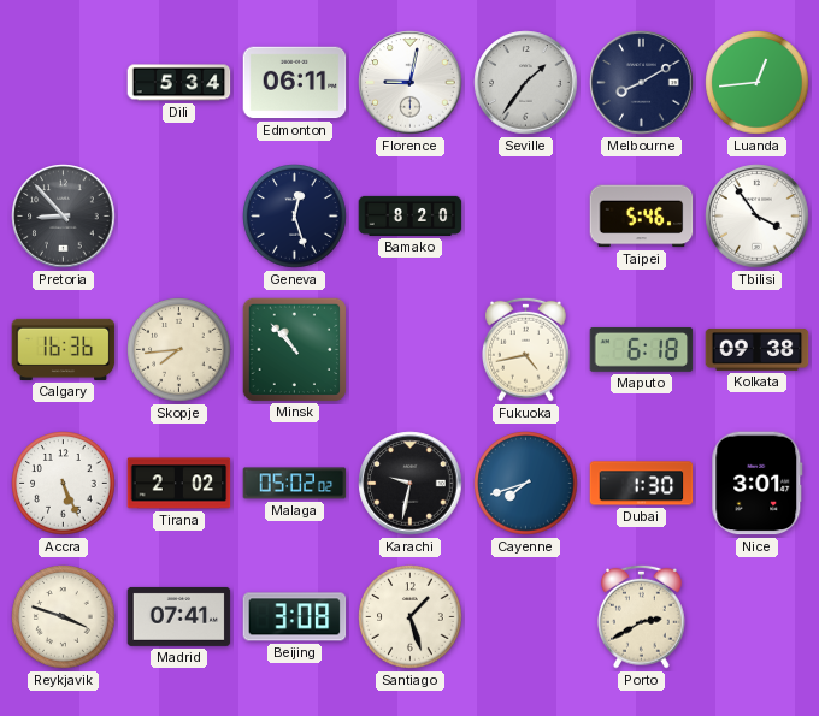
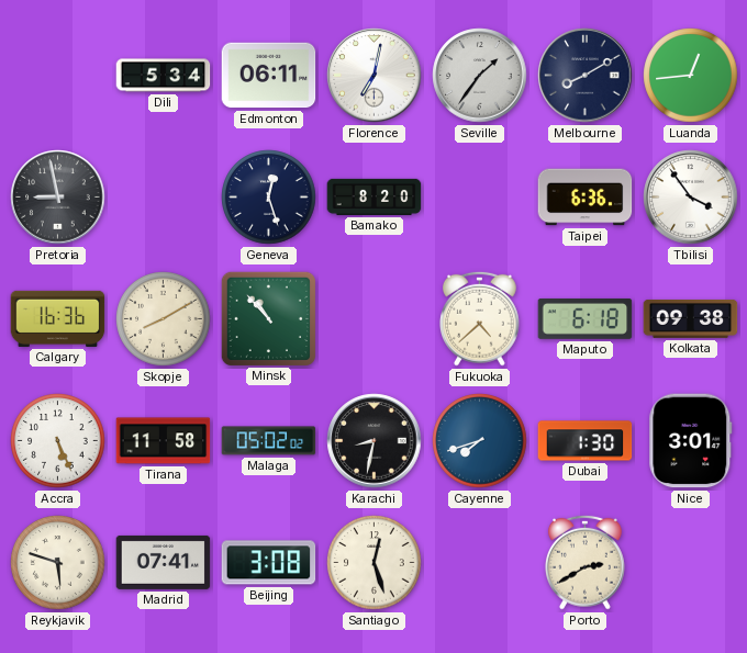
Florence: 9:02 -> 7:02
Pretoria: 8:53 -> 8:58
Taipei: 5:46 -> 6:36
Skopje: 7:44 -> 8:10
Fukuoka: 4:43 -> 4:38
Tirana: 2:02 -> 11:58
Karachi: 9:32 -> 8:32
Reykjavik: 3:48 -> 5:48
Santiago: 1:27 -> 12:27
